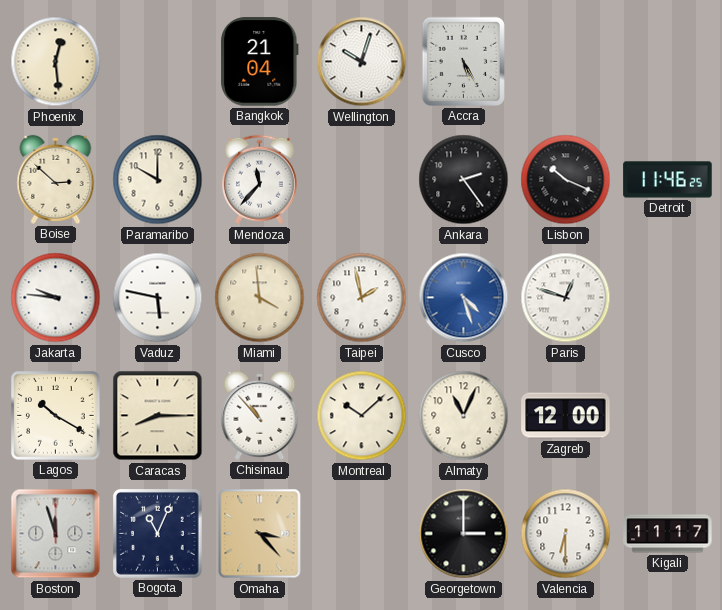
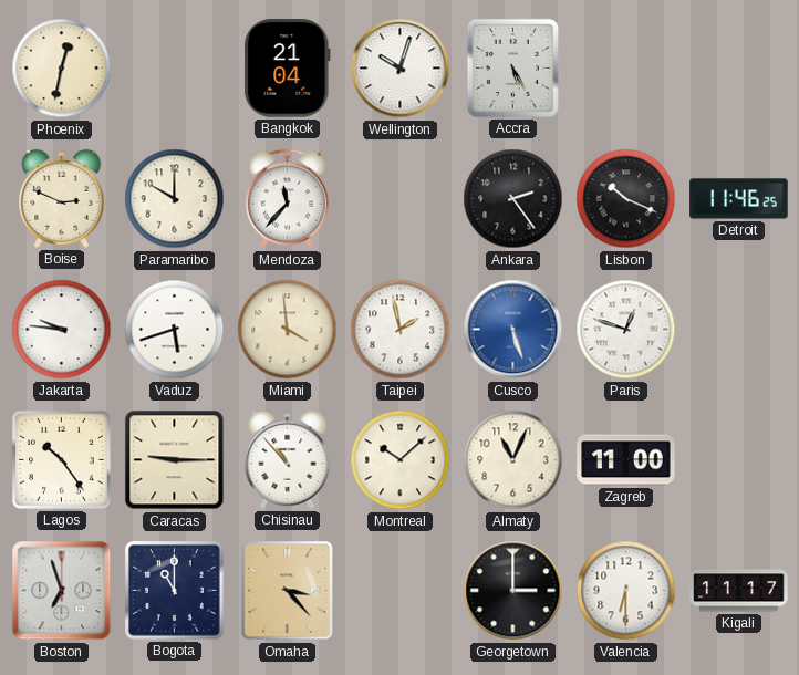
Phoenix: 12:29 -> 12:32
Boise: 2:52 -> 2:49
Vaduz: 5:47 -> 5:42
Cusco: 4:27 -> 5:27
Lagos: 10:20 -> 10:24
Caracas: 8:15 -> 9:15
Zagreb: 12:00 -> 11:00
Boston: 11:57 -> 6:57
Bogota: 11:04 -> 11:00
